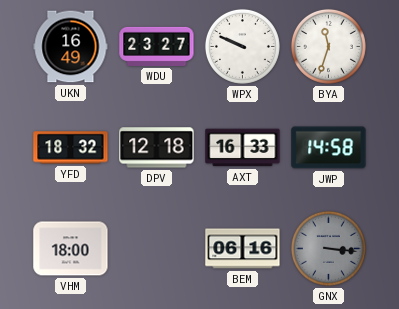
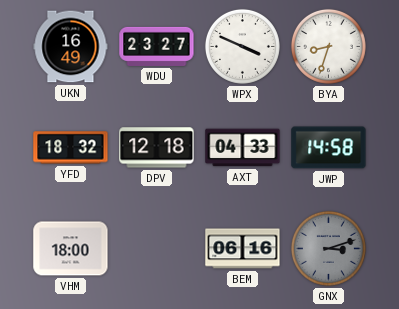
WPX: 9:49 -> 3:49
BYA: 11:33 -> 8:33
AXT: 16:33 -> 04:33
GNX: 3:16 -> 3:12
